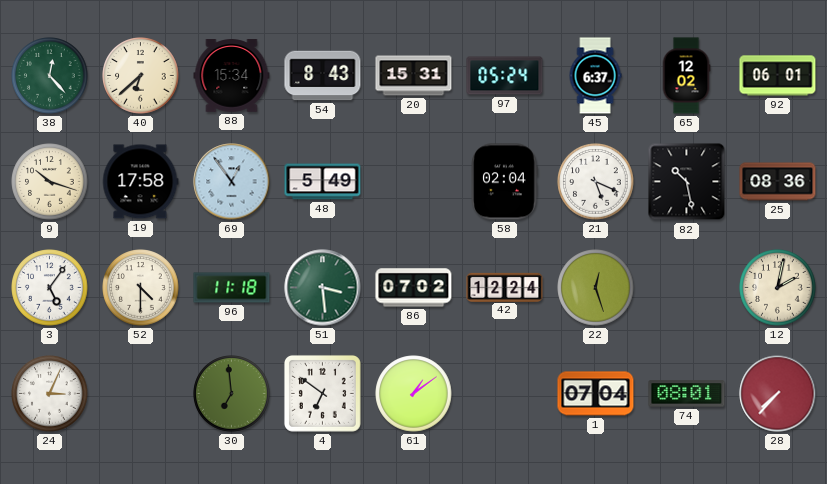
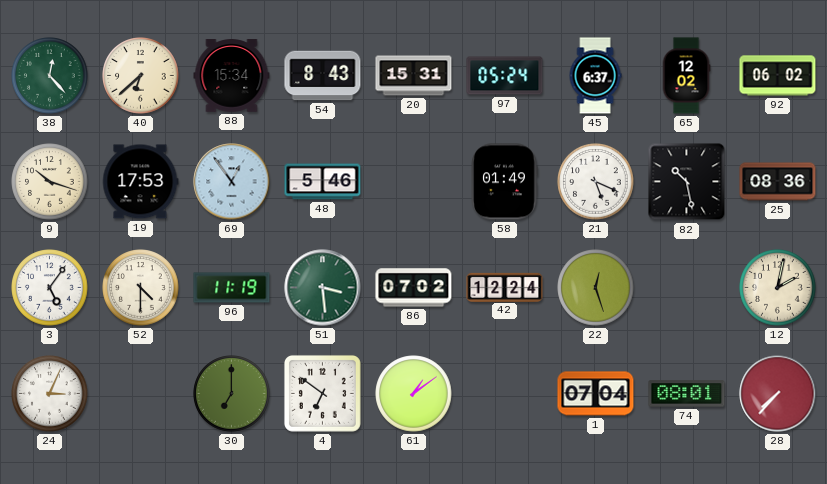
92: 06:01 -> 06:02
19: 17:58 -> 17:53
48: 5:49 -> 5:46
58: 02:04 -> 01:49
96: 11:18 -> 11:19
30: 6:59 -> 7:00
